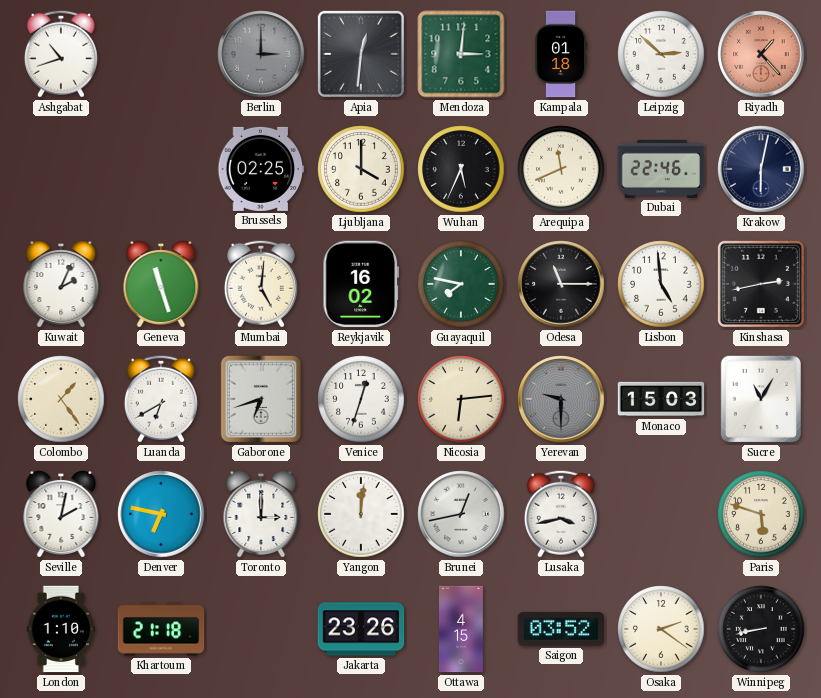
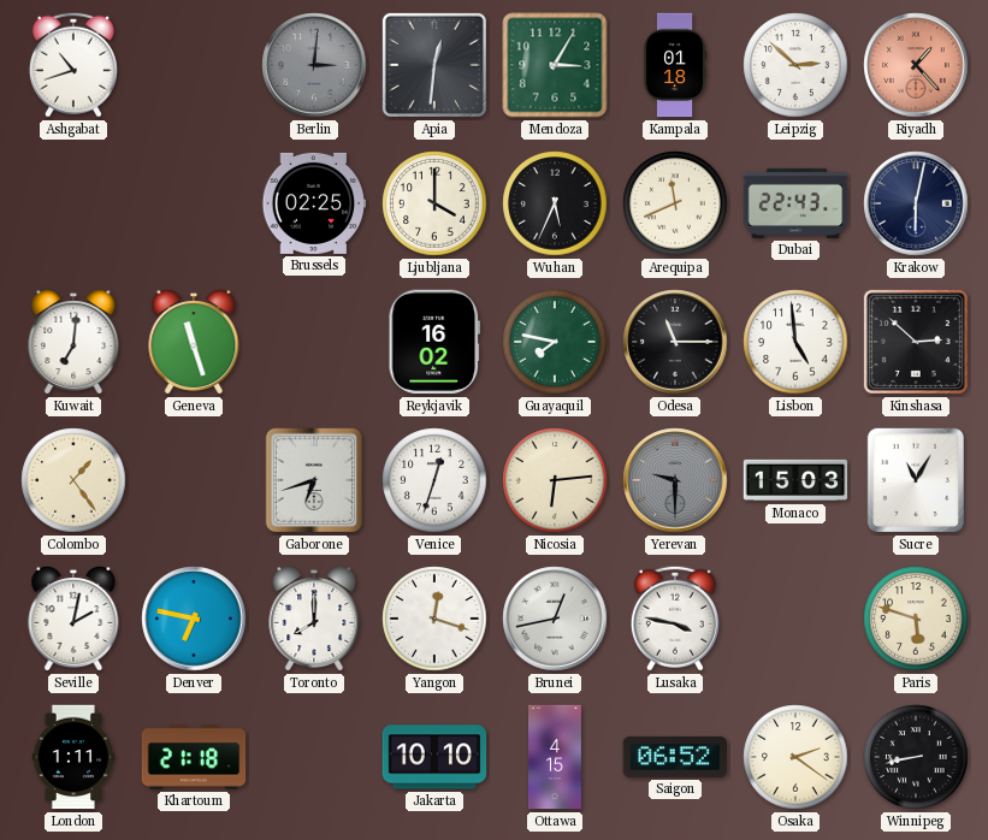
Berlin: 3:00 -> 3:01
Mendoza: 3:01 -> 3:05
Dubai: 22:46 -> 22:43
Kuwait: 2:04 -> 7:01
Mumbai: 5:01 -> none
Kinshasa: 2:43 -> 2:52
Luanda: 6:40 -> none
Toronto: 3:00 -> 8:00
Yangon: 12:01 -> 12:18
Lusaka: 3:43 -> 3:47
London: 1:10 -> 1:11
Jakarta: 23:26 -> 10:10
Saigon: 03:52 -> 06:52
